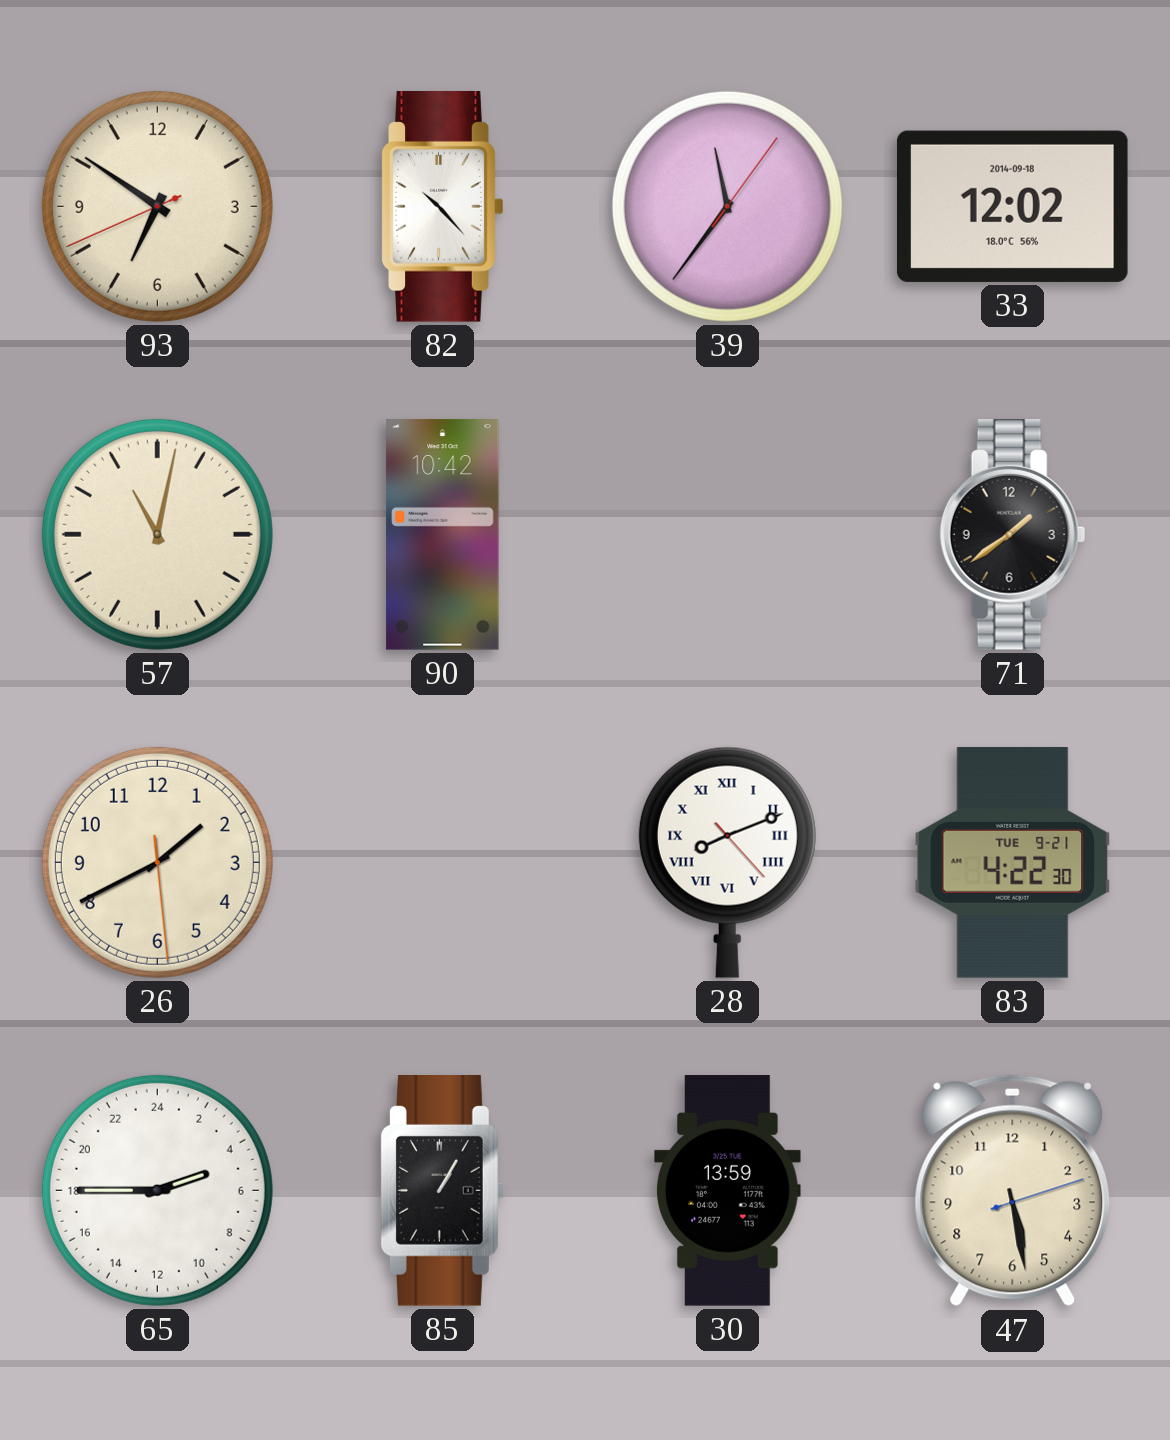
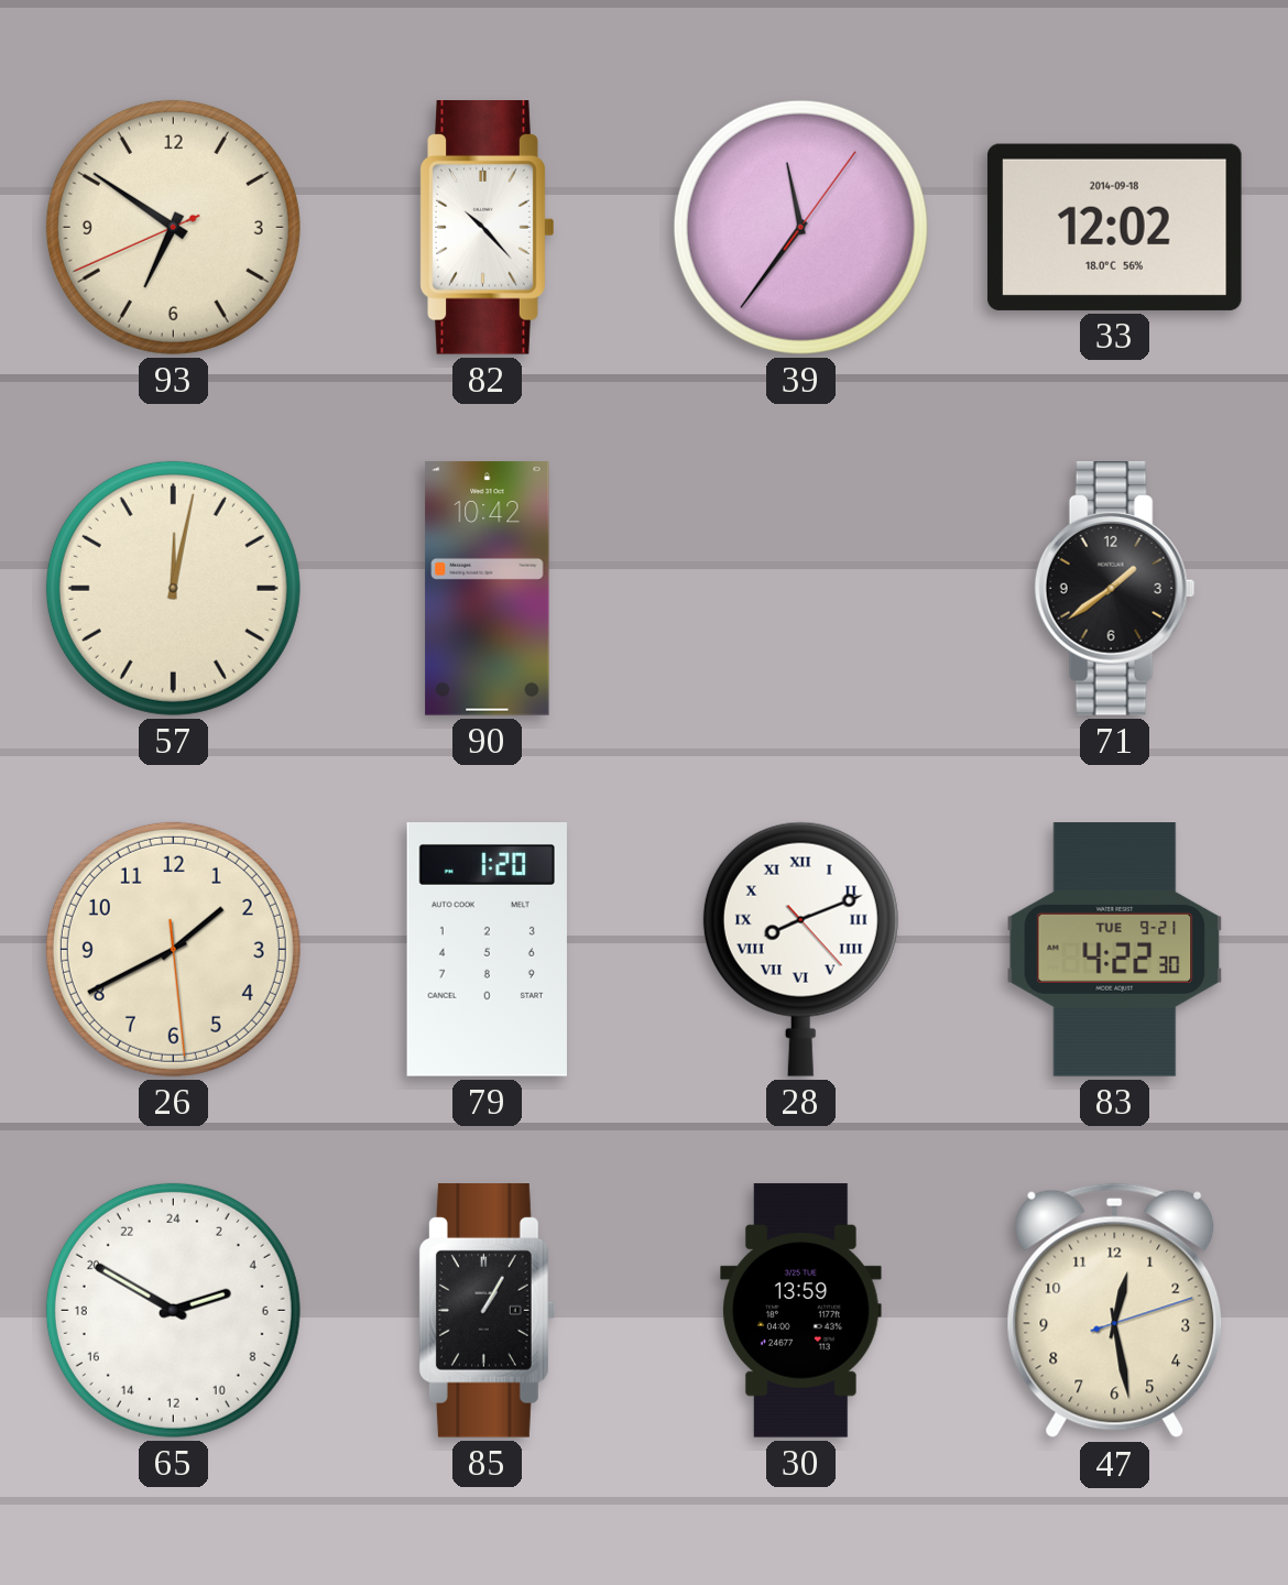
57: 11:02 -> 12:02
79: none -> 1:20
65: 4:45 -> 4:50
47: 5:28 -> 12:28
